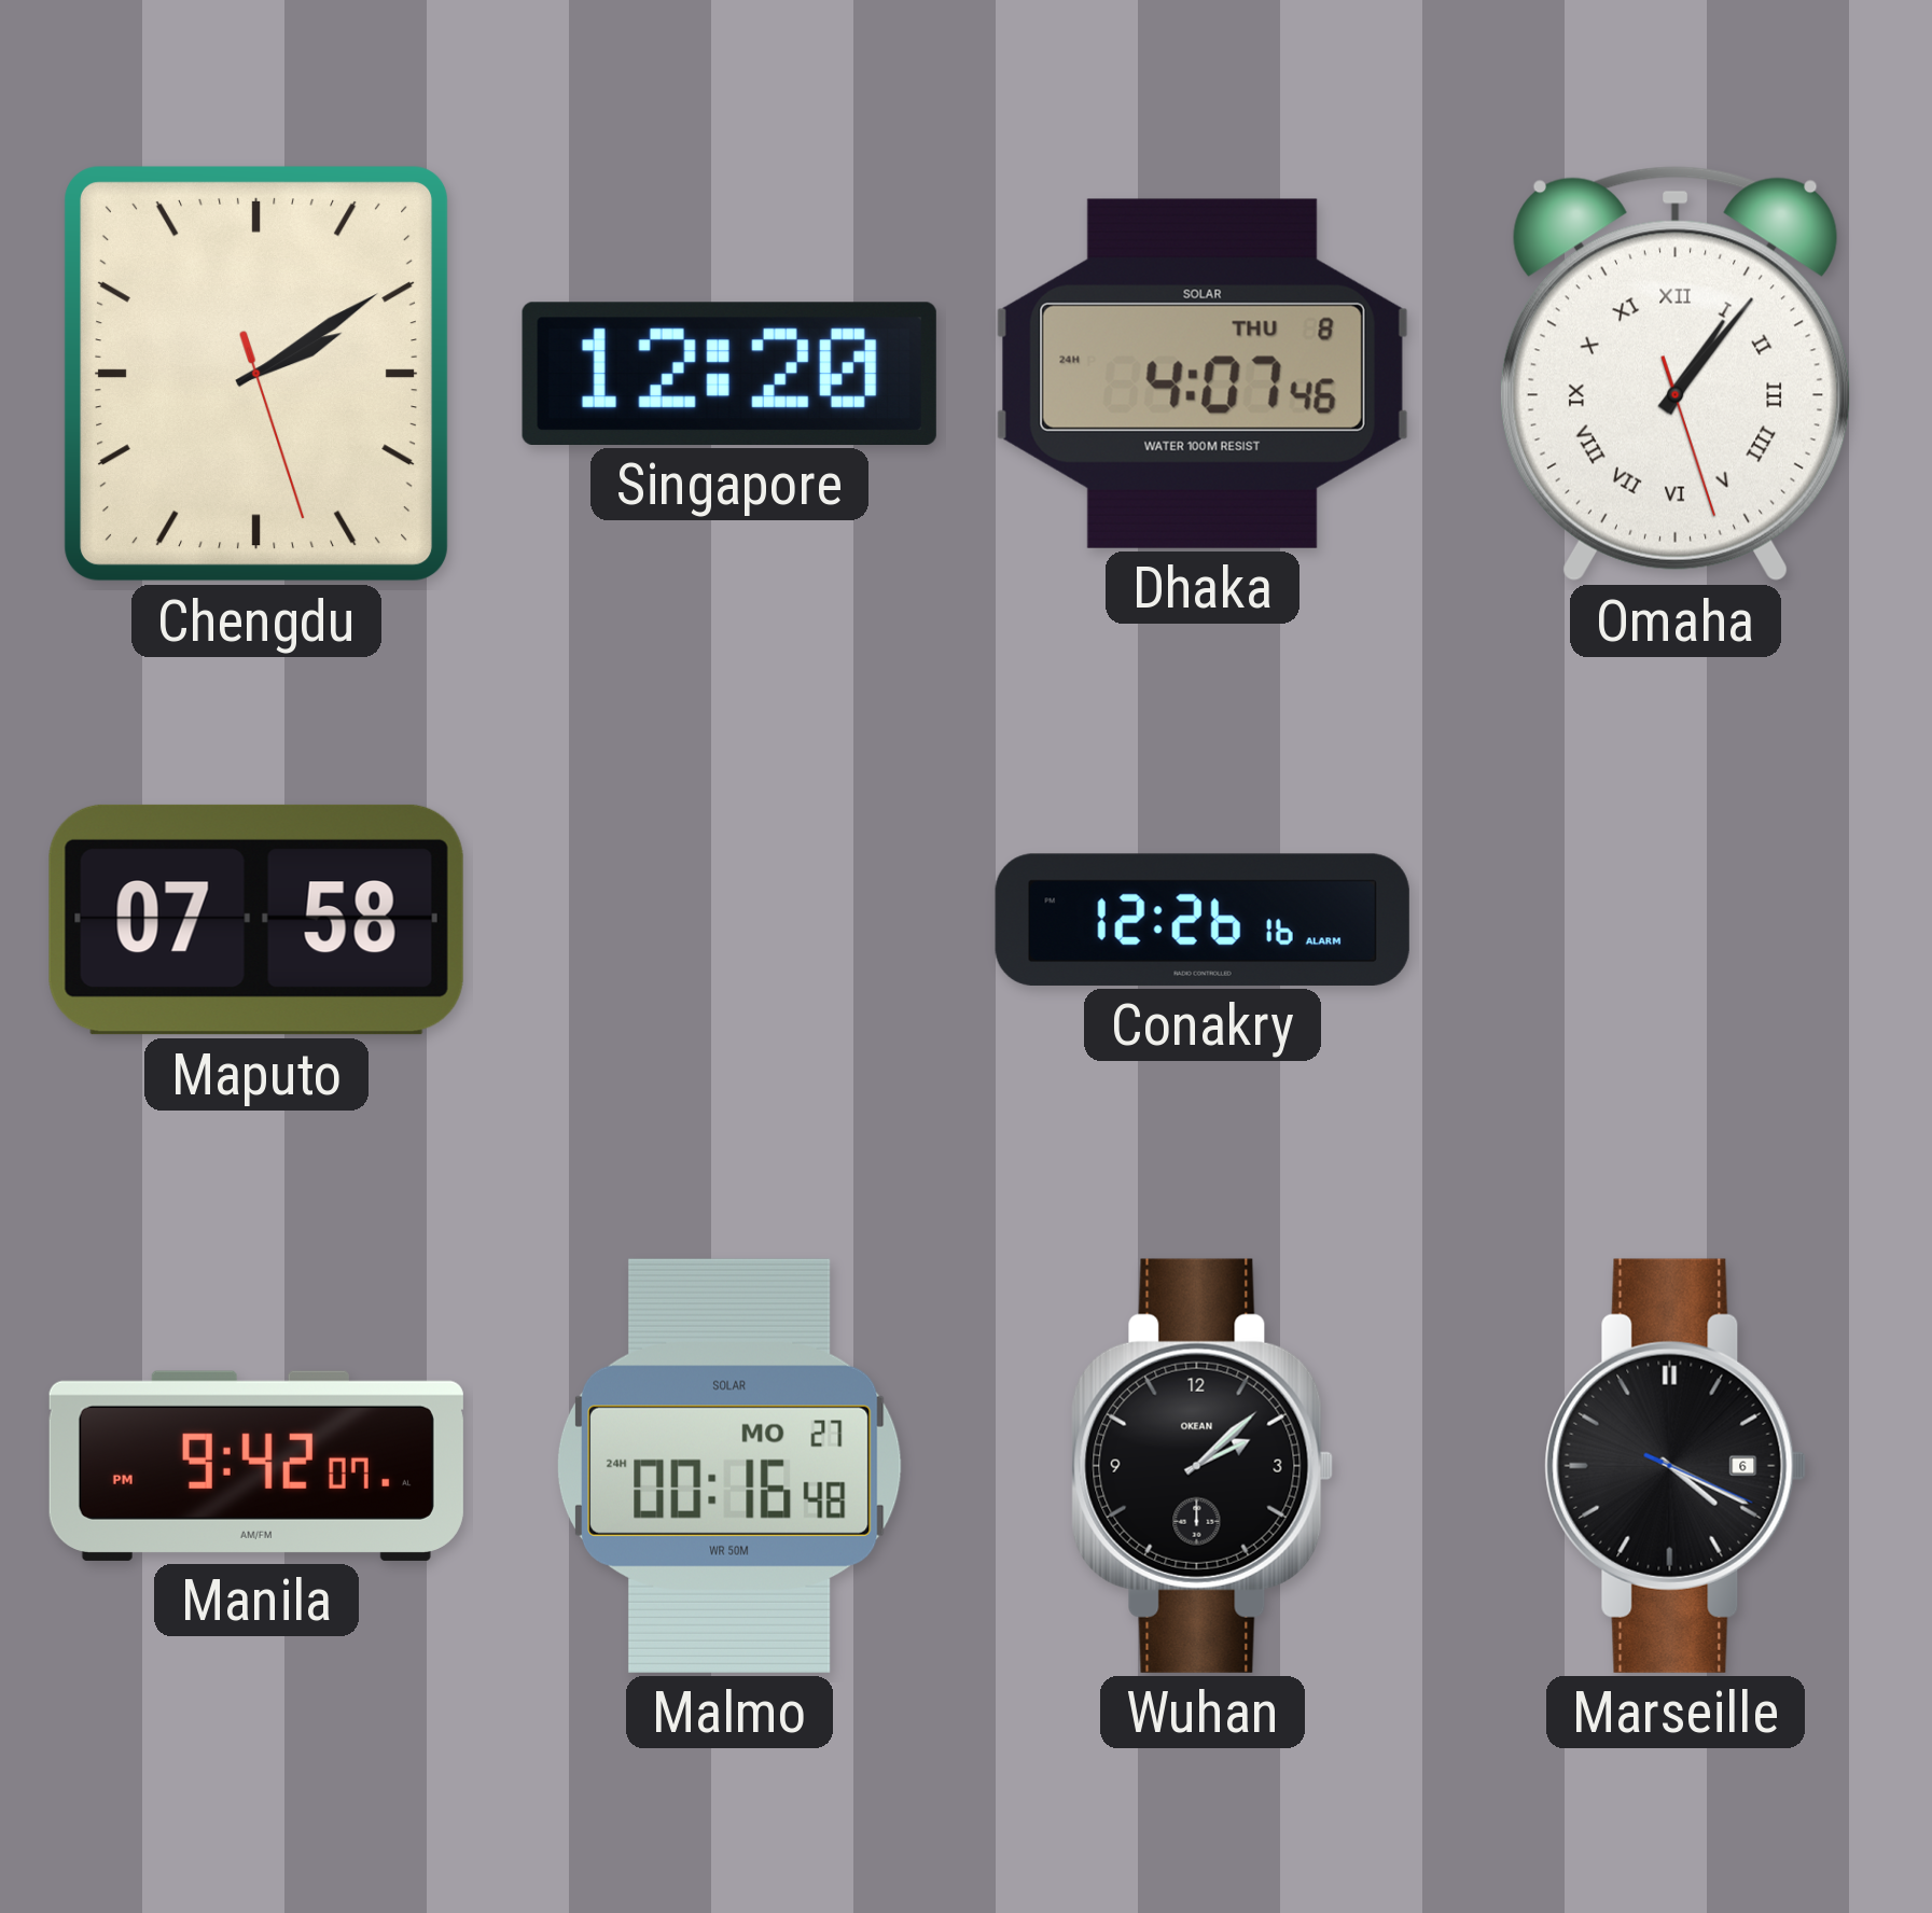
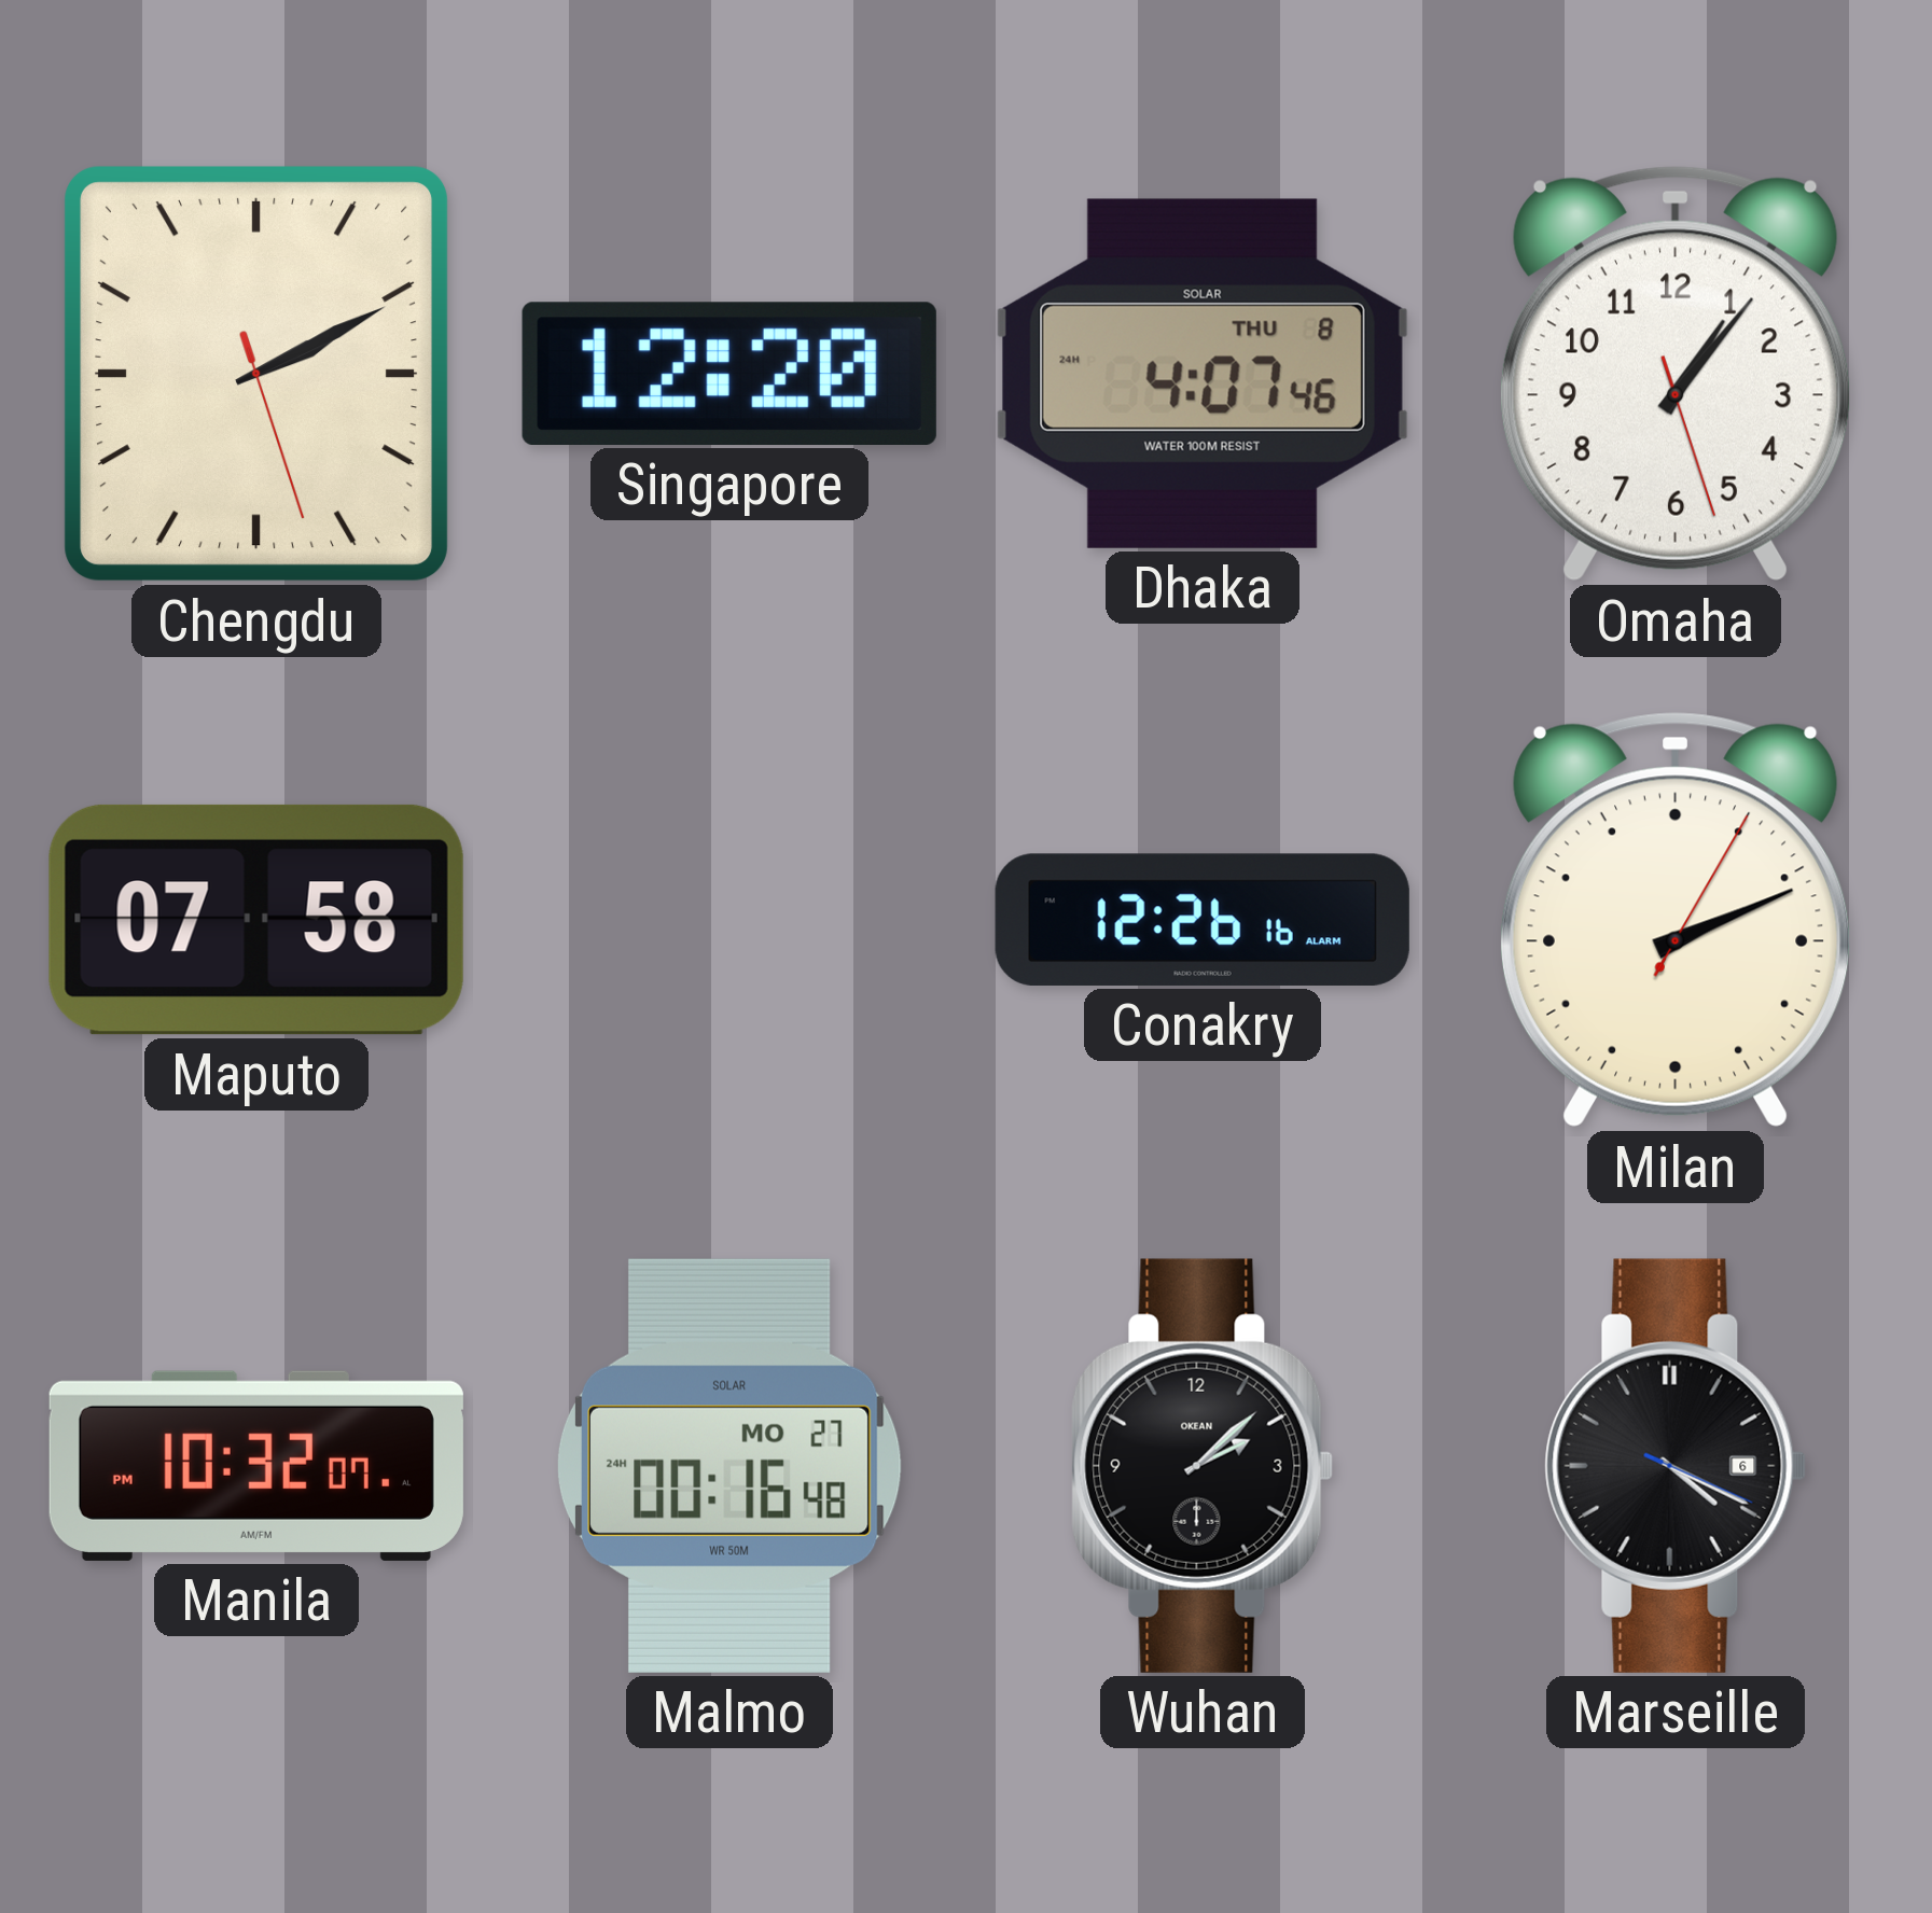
Chengdu: 2:09 -> 2:10
Omaha numerals: Roman -> Arabic
Milan: none -> 2:11
Manila: 9:42 -> 10:32
